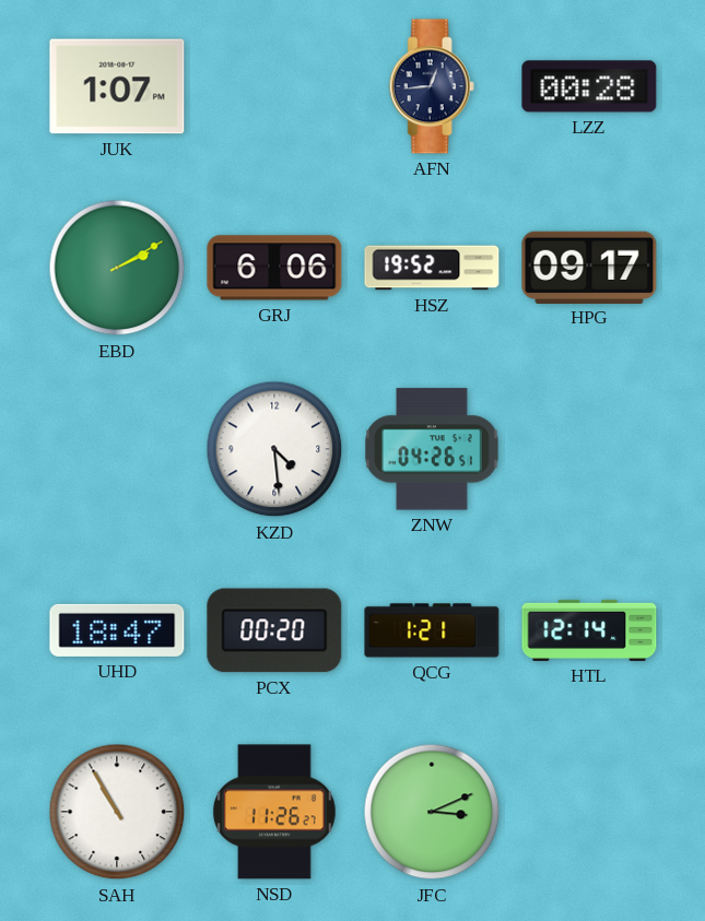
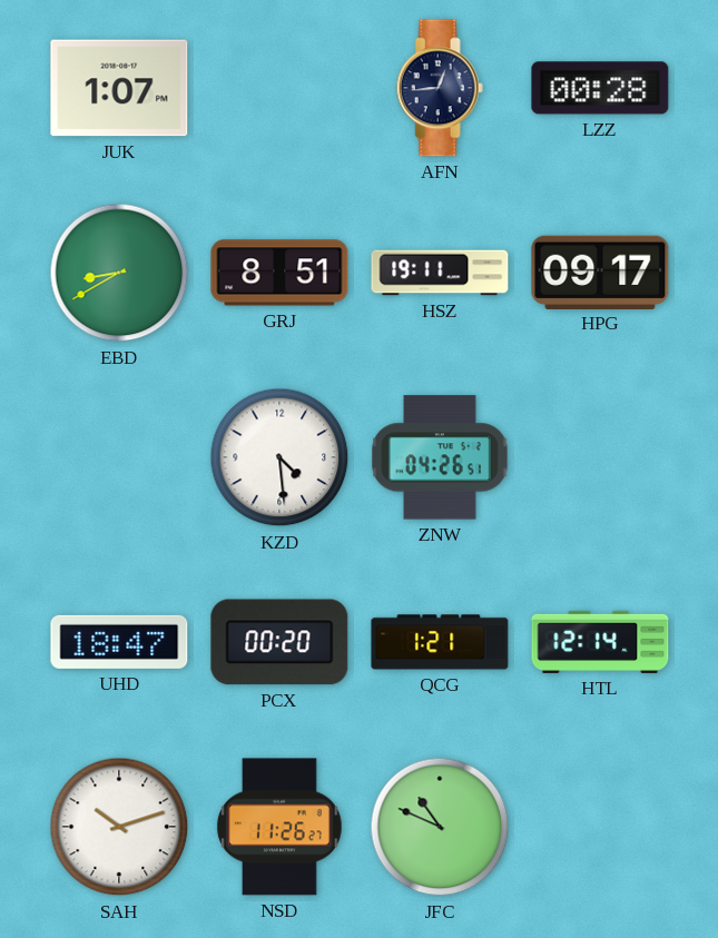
EBD: 2:10 -> 8:40
GRJ: 6:06 -> 8:51
HSZ: 19:52 -> 19:11
SAH: 10:55 -> 10:12
JFC: 3:11 -> 10:49
